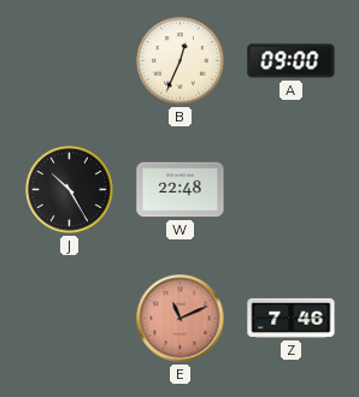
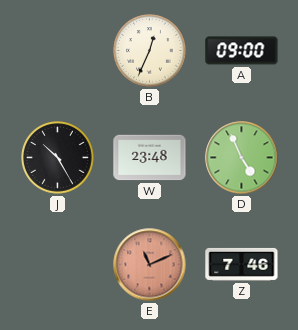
W: 22:48 -> 23:48
D: none -> 4:56
